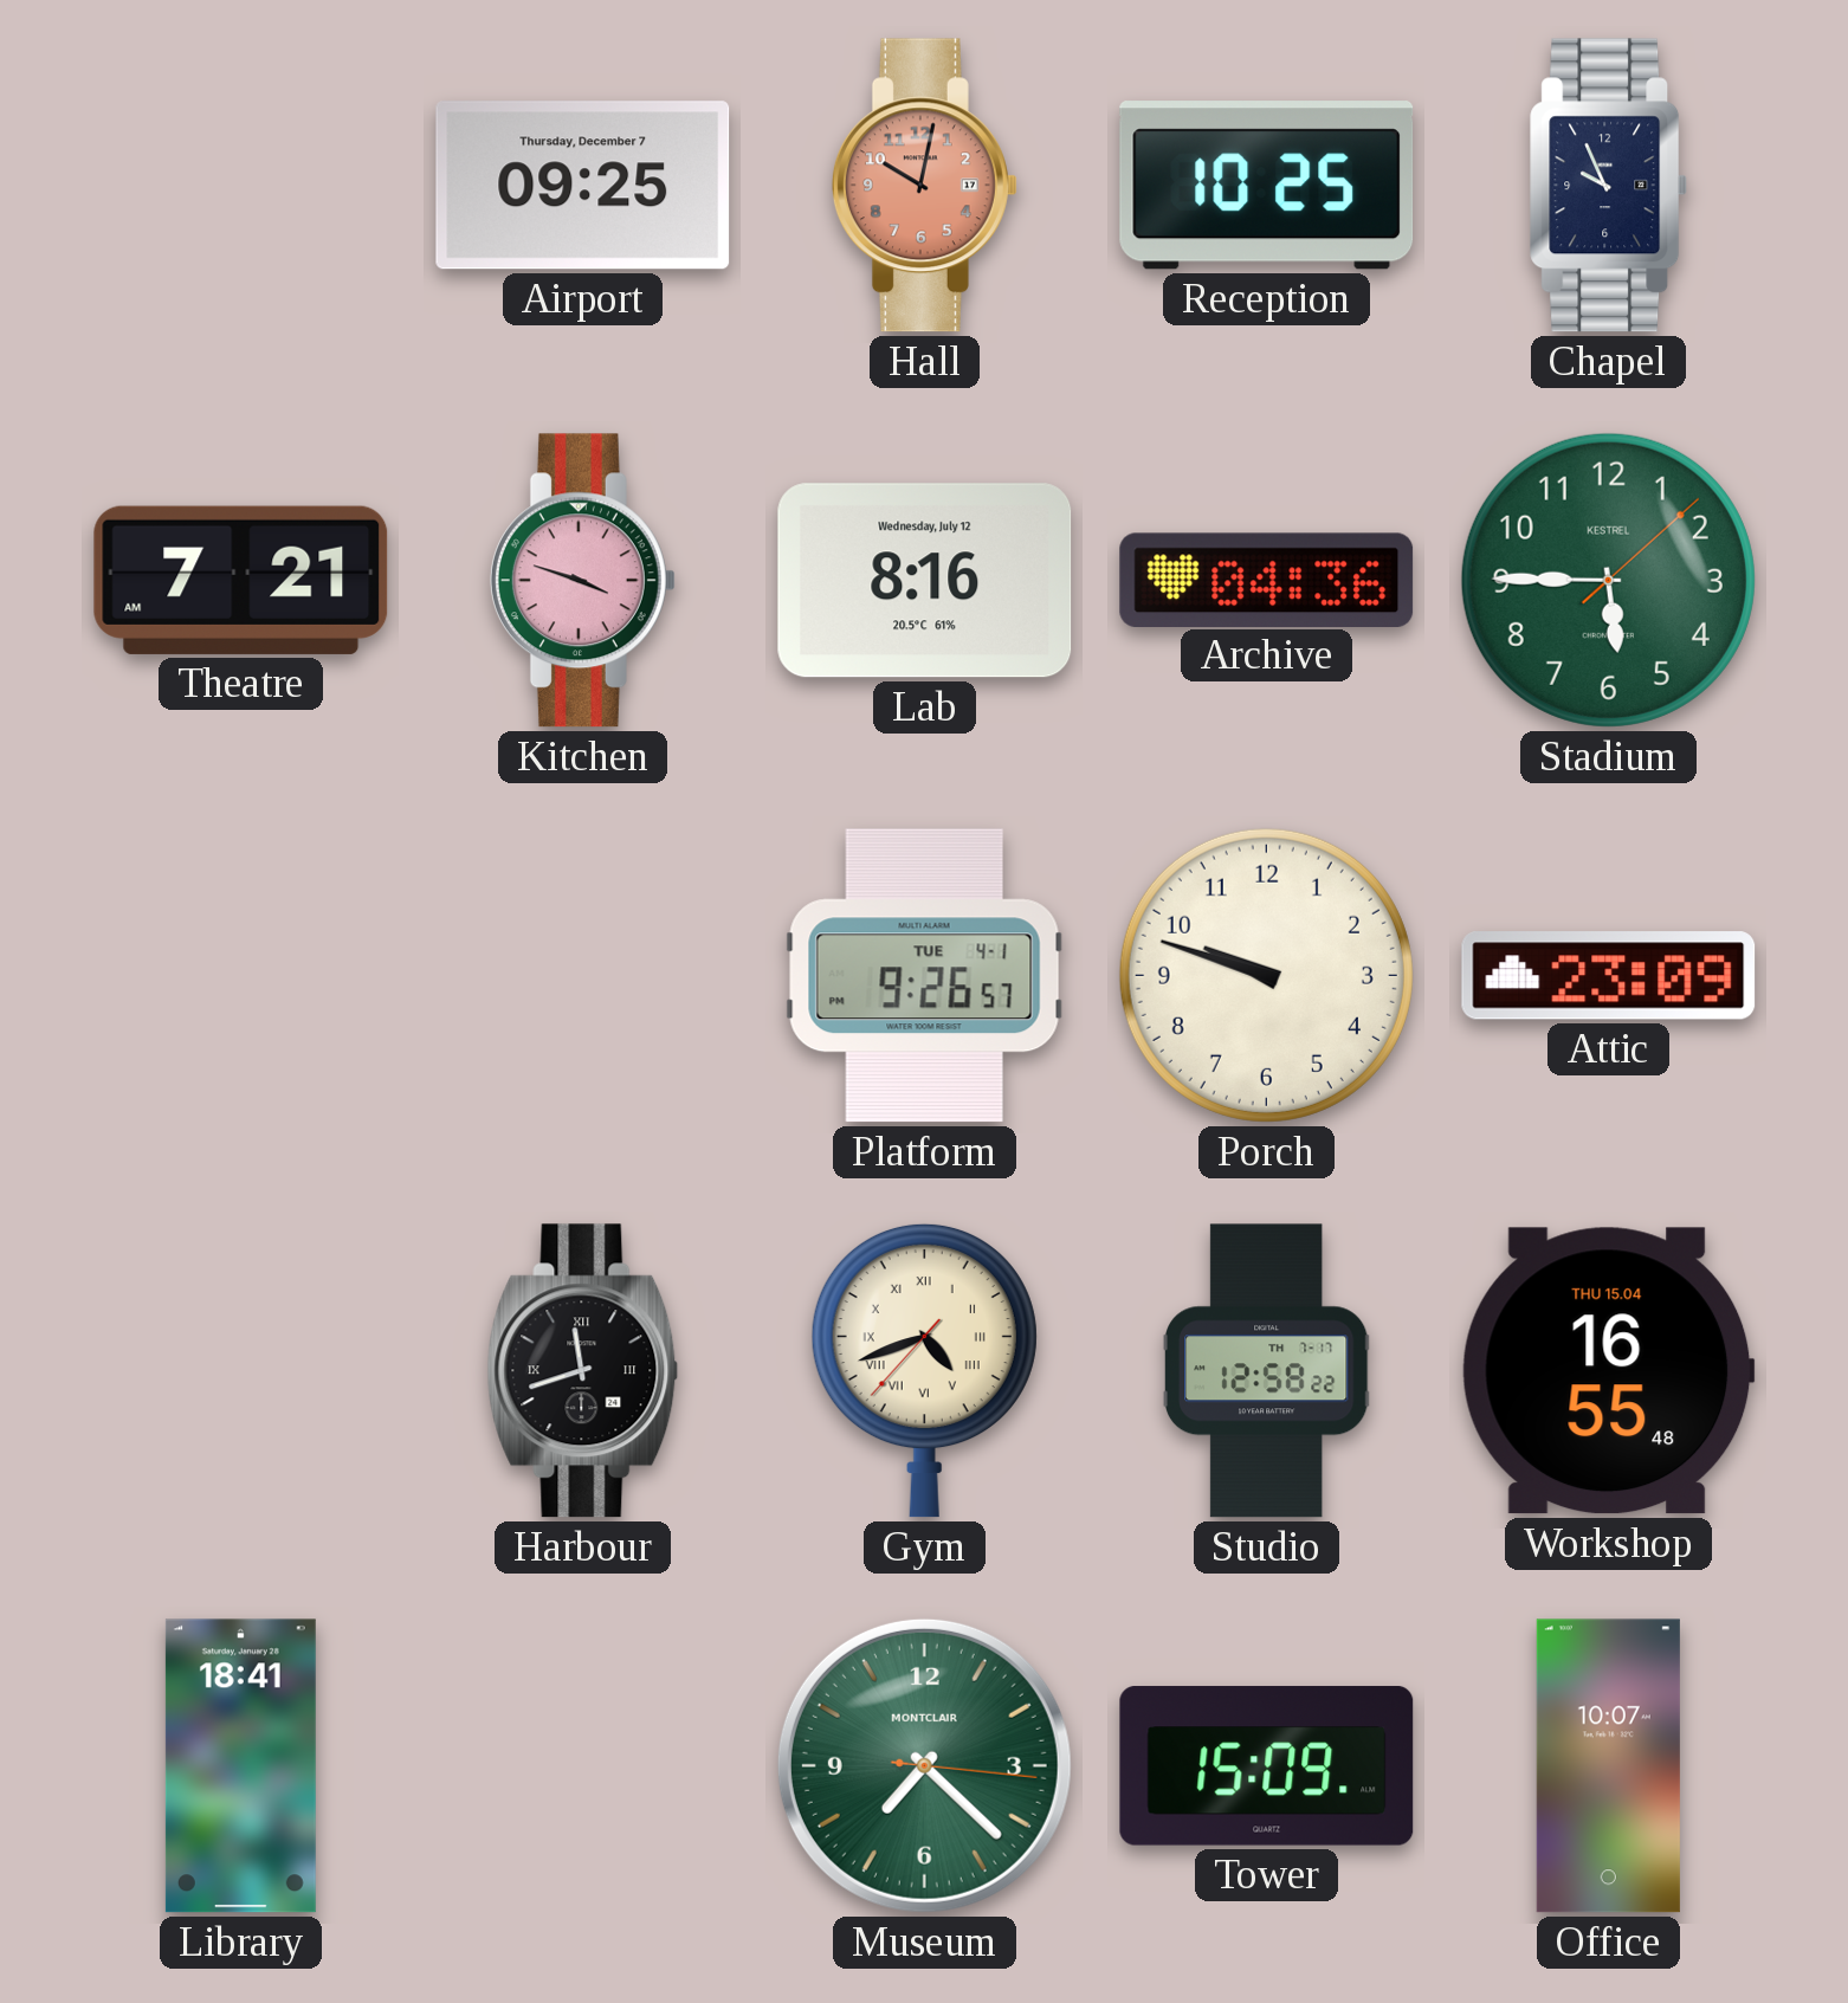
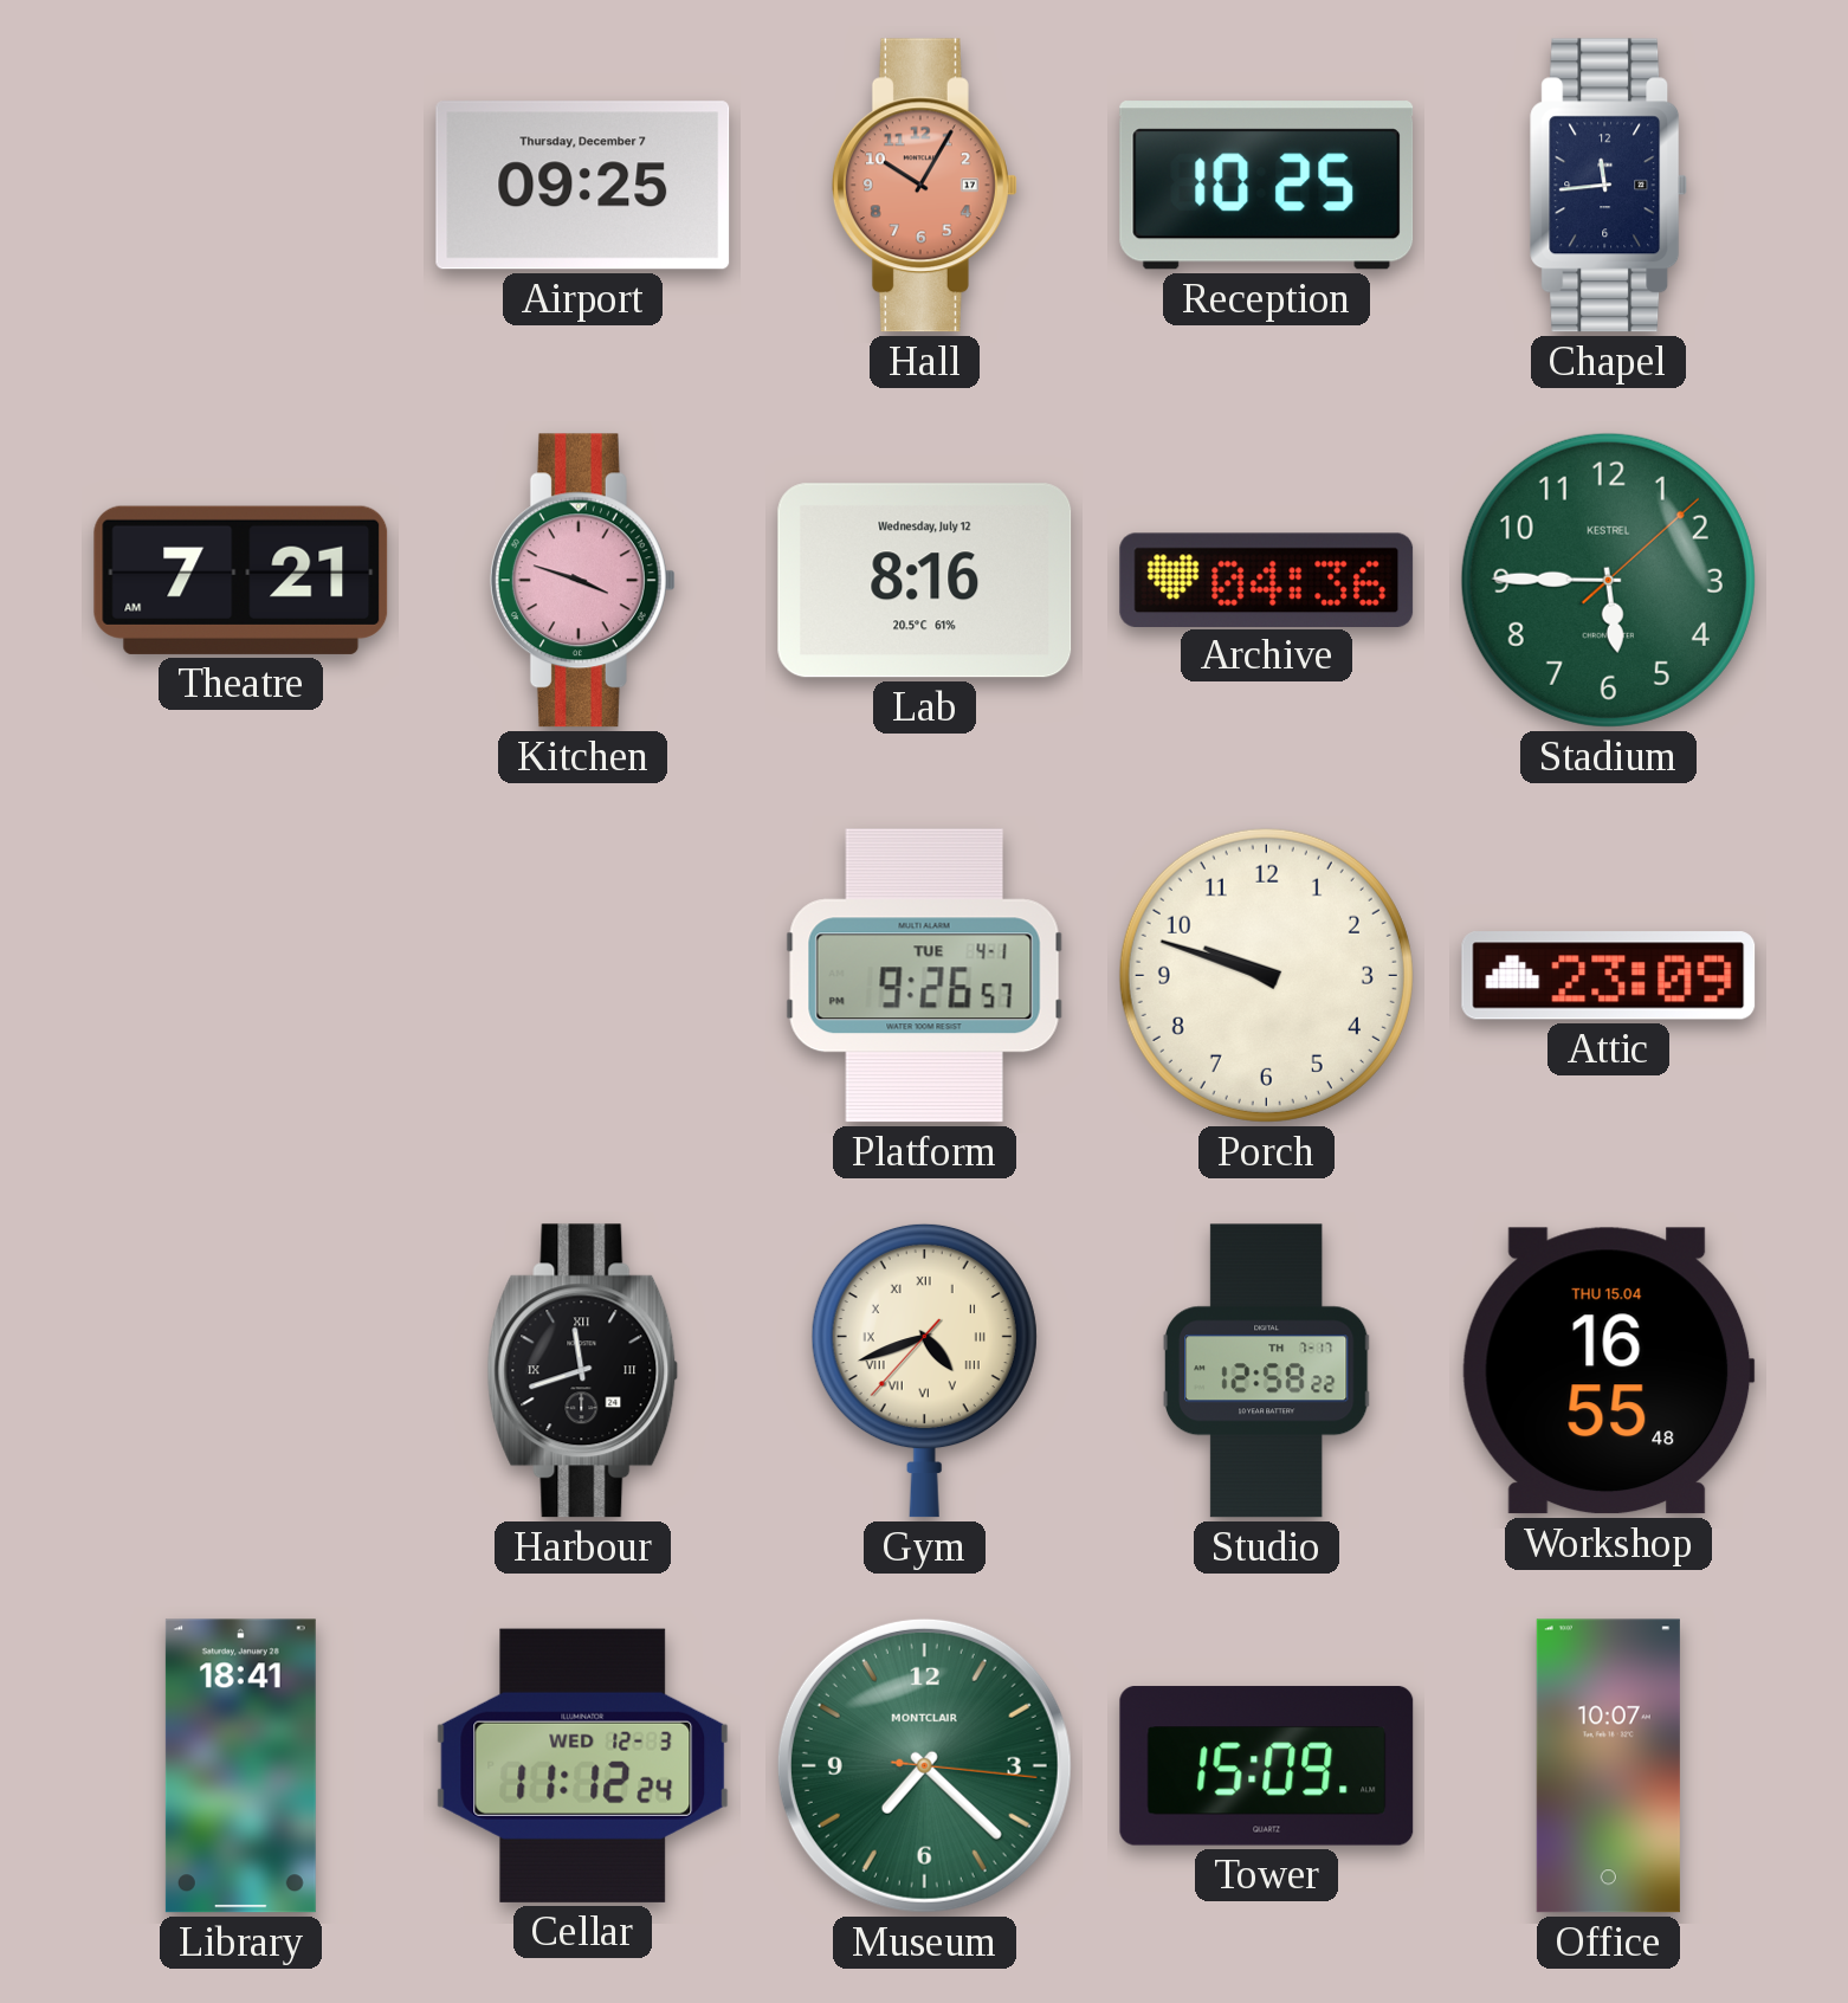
Hall: 10:02 -> 10:05
Chapel: 9:56 -> 11:44
Cellar: none -> 11:12
